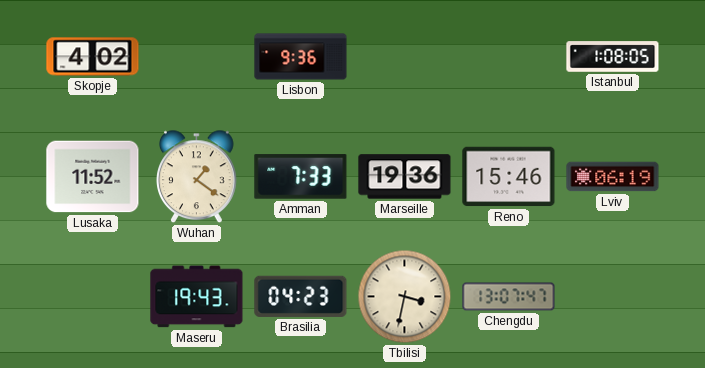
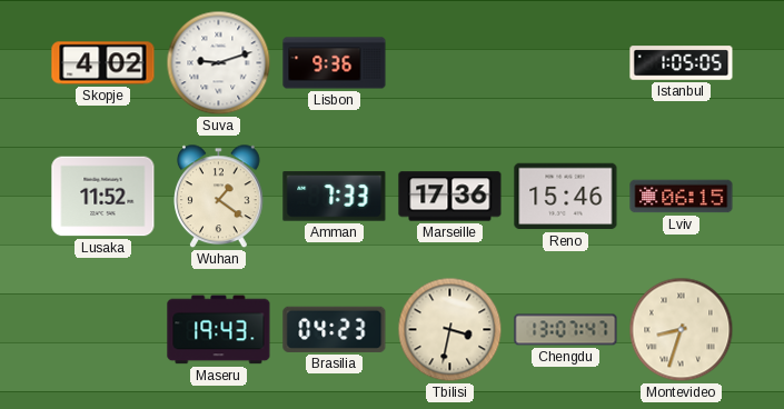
Suva: none -> 9:12
Istanbul: 1:08 -> 1:05
Marseille: 19:36 -> 17:36
Lviv: 06:19 -> 06:15
Montevideo: none -> 8:33
